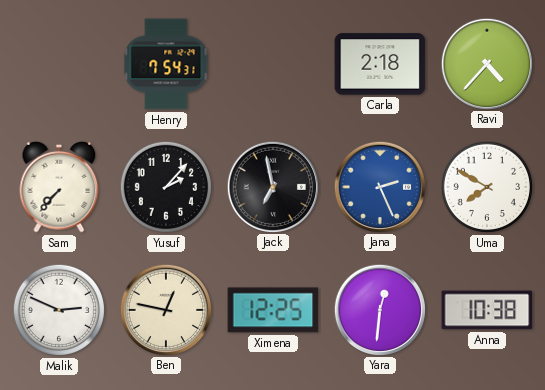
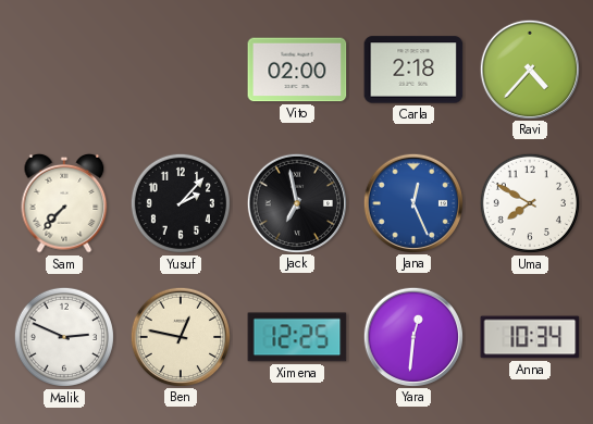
Henry: 7:54 -> none
Vito: none -> 02:00
Jana: 2:26 -> 12:26
Anna: 10:38 -> 10:34
